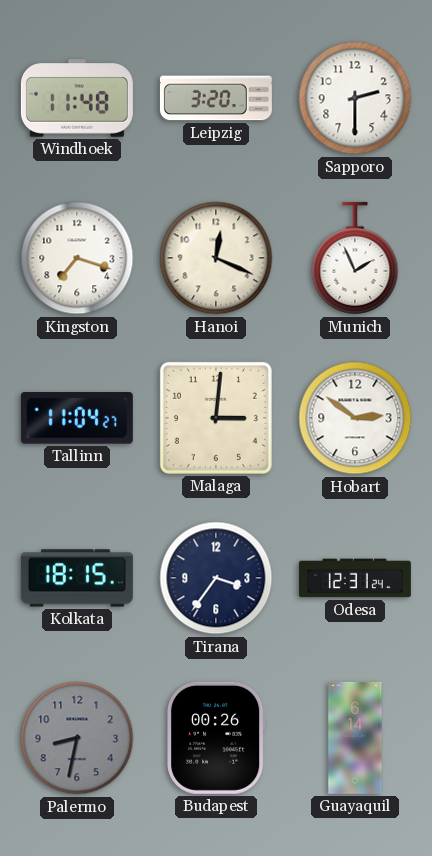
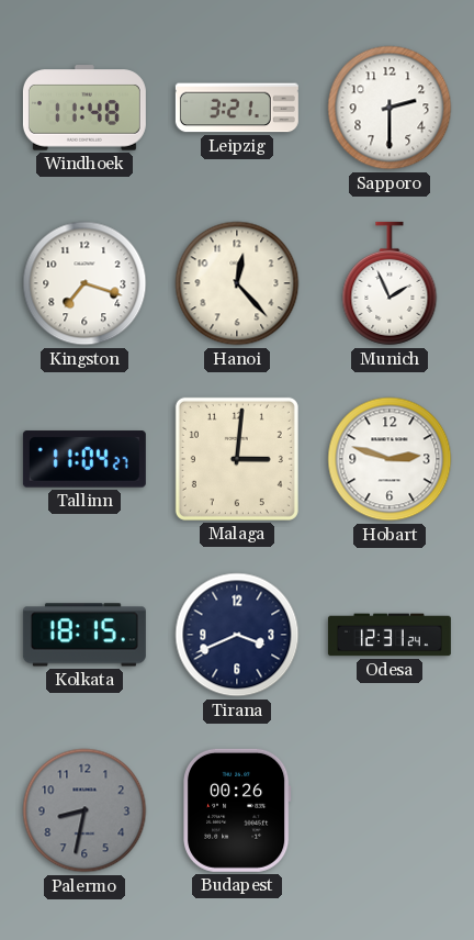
Leipzig: 3:20 -> 3:21
Hanoi: 12:19 -> 12:23
Hobart: 2:51 -> 2:48
Tirana: 3:36 -> 3:41
Guayaquil: 6:14 -> none
